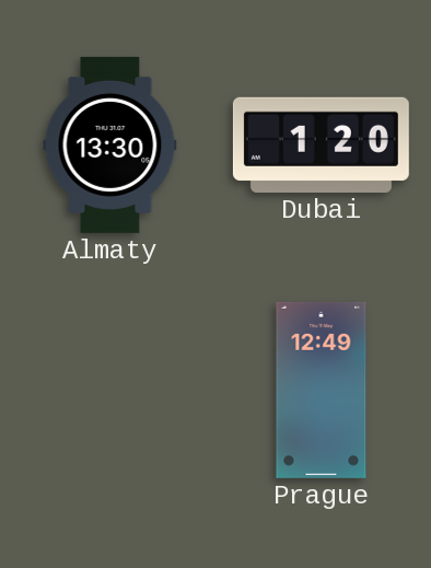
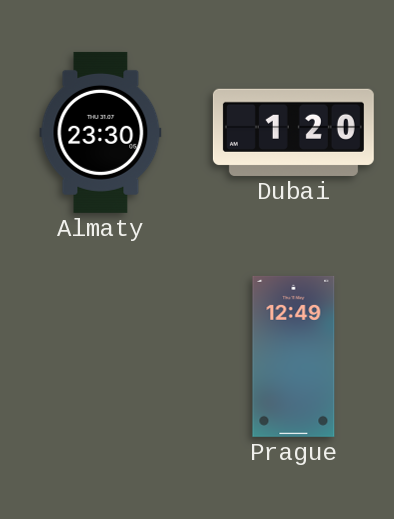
Almaty: 13:30 -> 23:30
